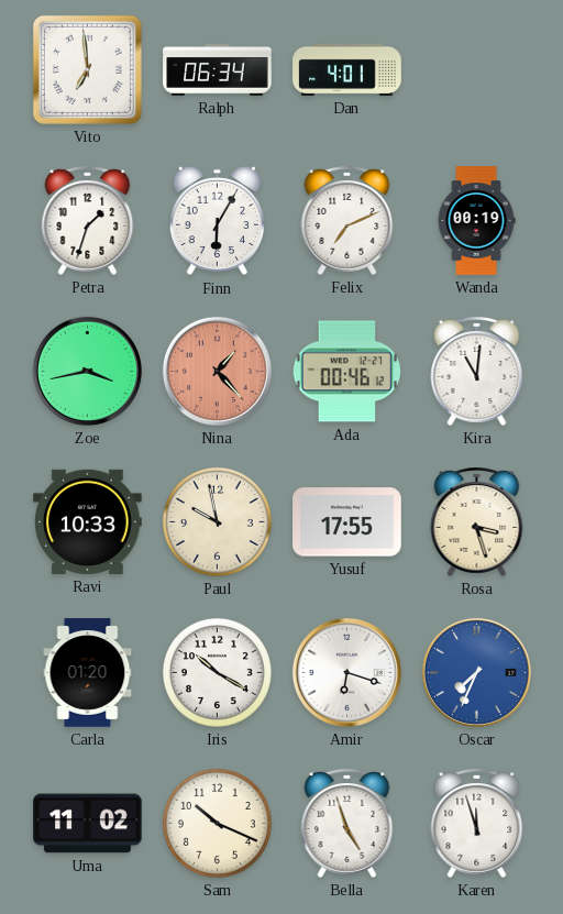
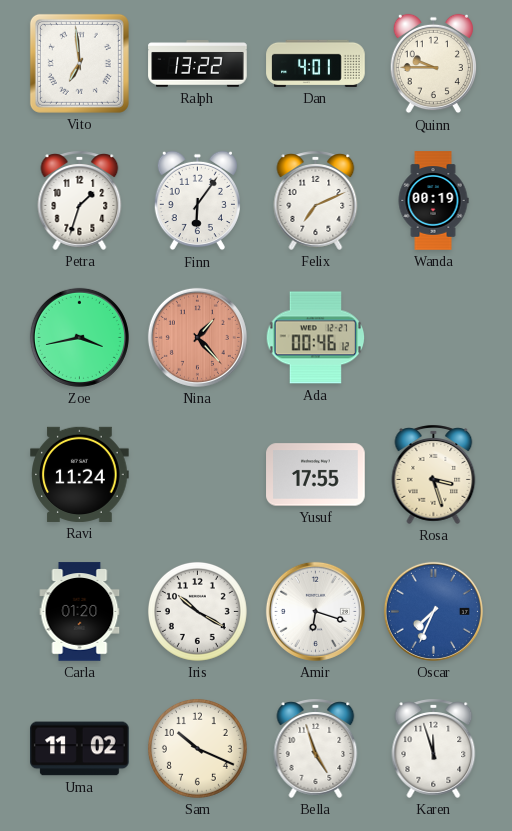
Ralph: 06:34 -> 13:22
Quinn: none -> 9:45
Finn: 6:05 -> 6:06
Kira: 11:01 -> none
Ravi: 10:33 -> 11:24
Paul: 9:58 -> none
